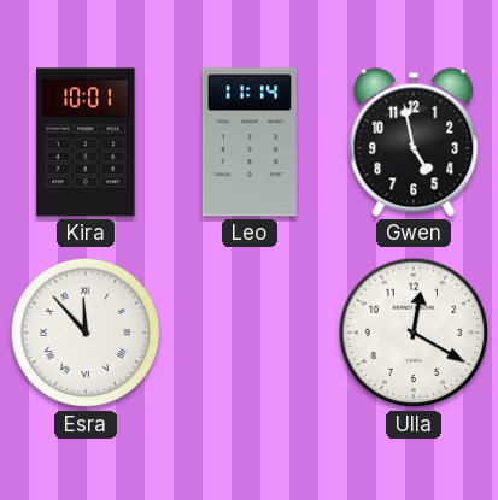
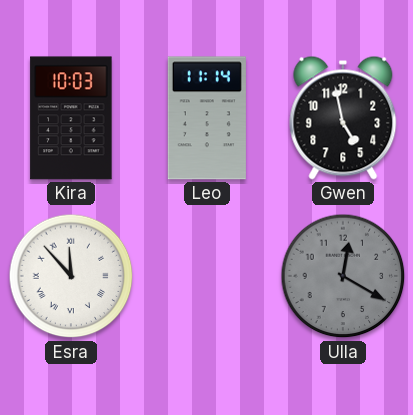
Kira: 10:01 -> 10:03
Ulla dial: white -> grey
